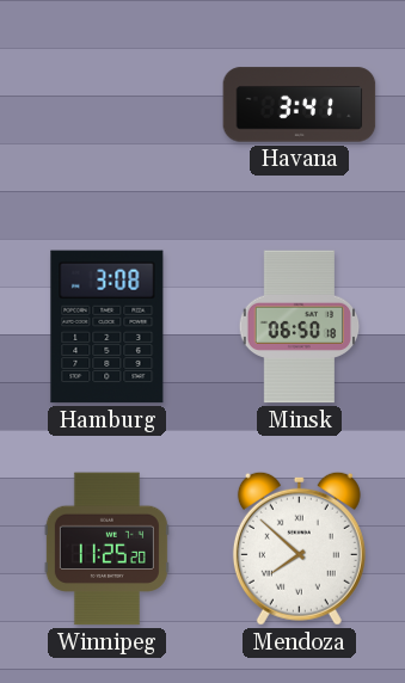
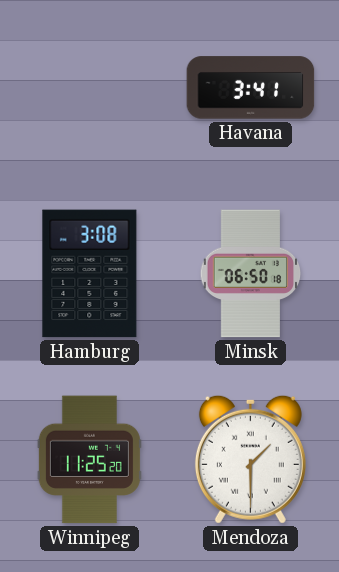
Mendoza: 7:52 -> 1:30
